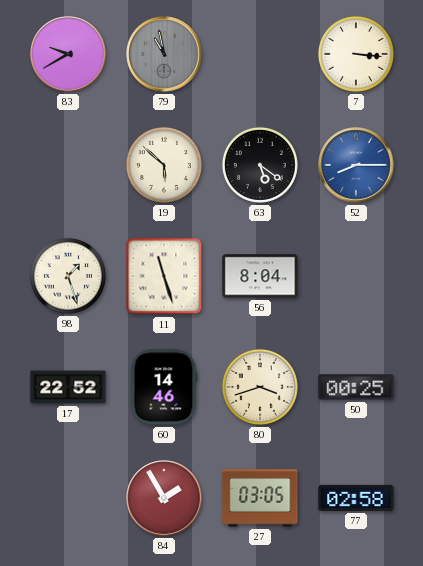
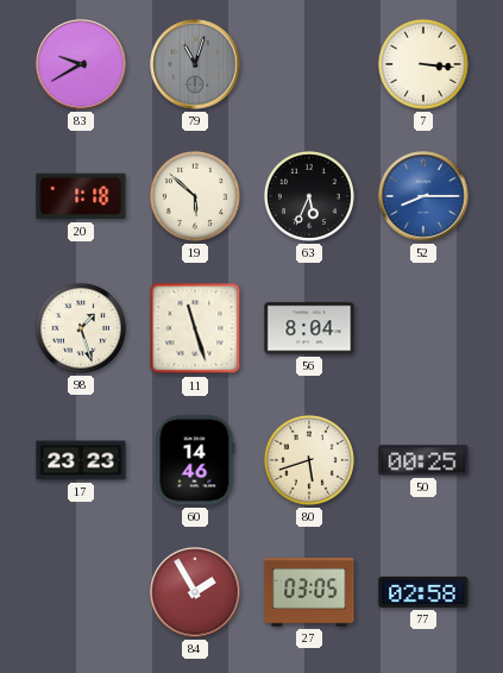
79: 10:58 -> 11:03
20: none -> 1:18
63: 5:21 -> 5:34
17: 22:52 -> 23:23
80: 3:42 -> 5:42
